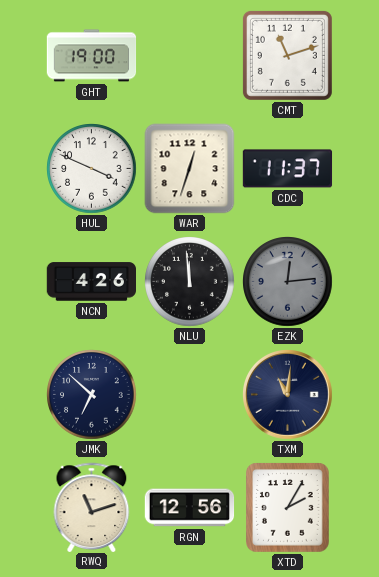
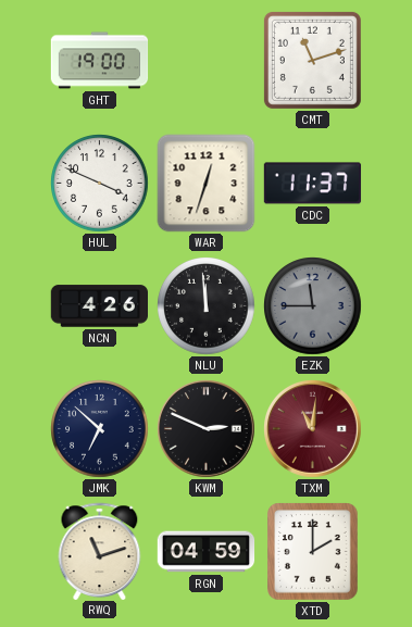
EZK: 12:14 -> 11:45
KWM: none -> 2:49
TXM dial: navy -> burgundy
RGN: 12:56 -> 04:59
XTD: 2:05 -> 2:00
